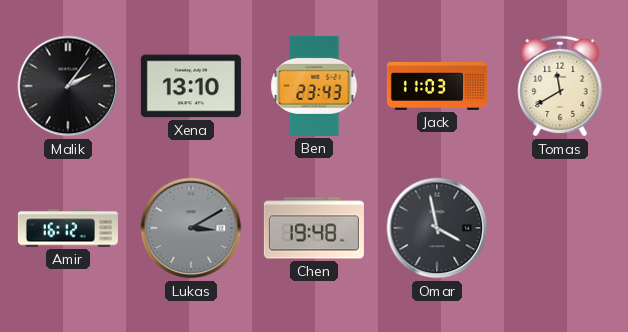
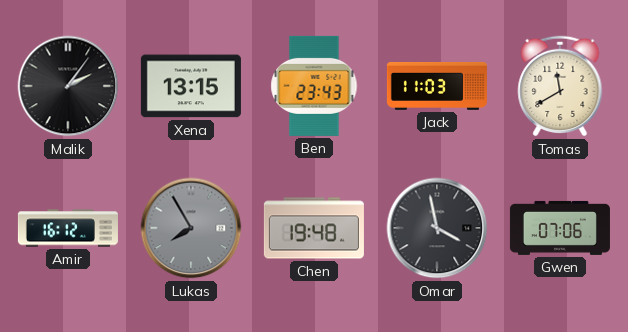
Xena: 13:10 -> 13:15
Lukas: 3:10 -> 7:55
Gwen: none -> 07:06
